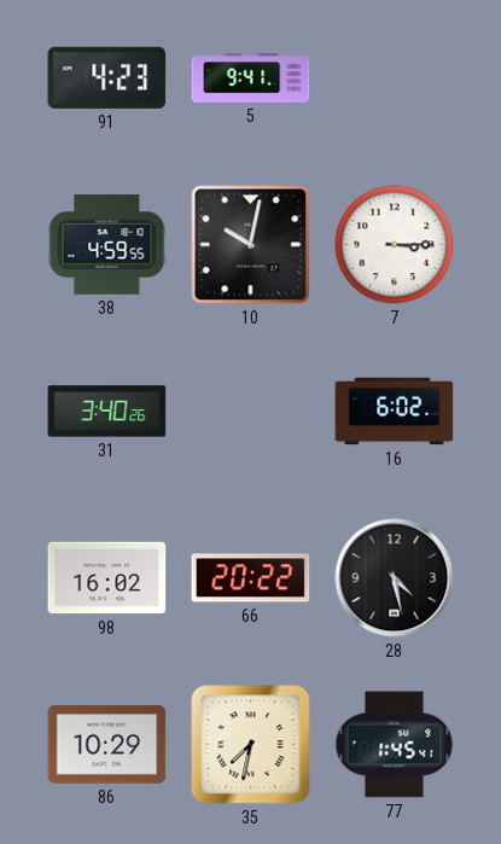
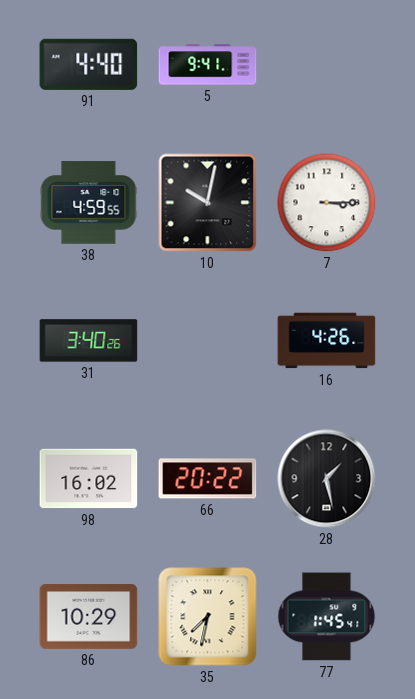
91: 4:23 -> 4:40
16: 6:02 -> 4:26
28: 4:28 -> 1:28
